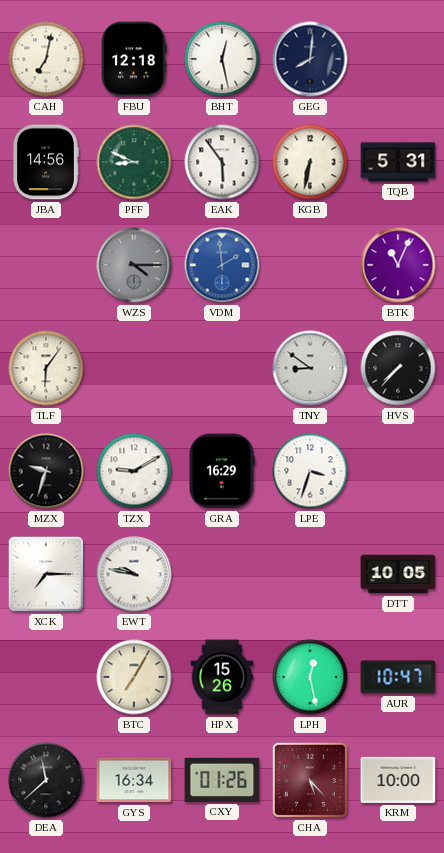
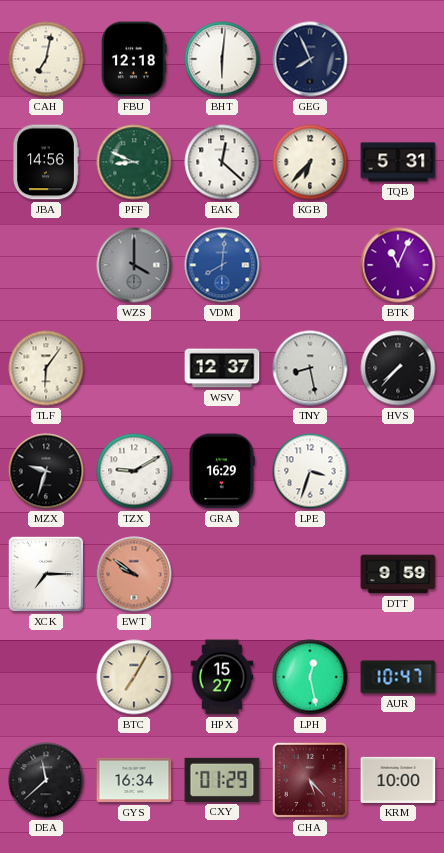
BHT: 12:28 -> 6:01
GEG: 8:01 -> 7:56
EAK: 5:54 -> 12:22
KGB: 6:32 -> 6:37
WZS: 4:15 -> 4:00
VDM: 1:59 -> 8:01
WSV: none -> 12:37
TNY: 8:51 -> 8:28
EWT: 9:47 -> 9:51
EWT dial: white -> salmon
DTT: 10:05 -> 9:59
HPX: 15:26 -> 15:27
CXY: 01:26 -> 01:29
